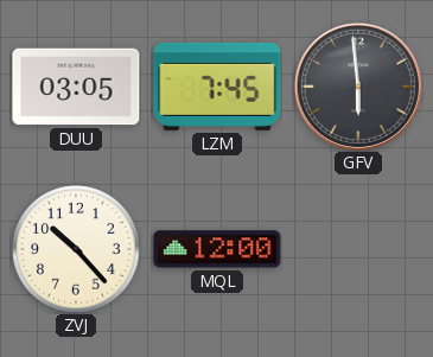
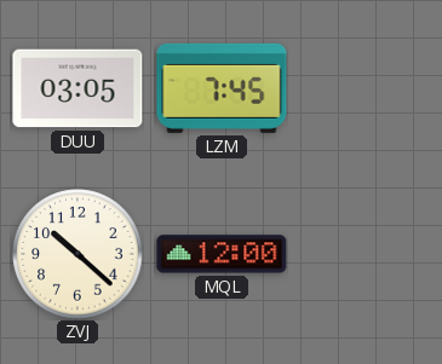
GFV: 5:59 -> none
ZVJ: 10:23 -> 10:22
